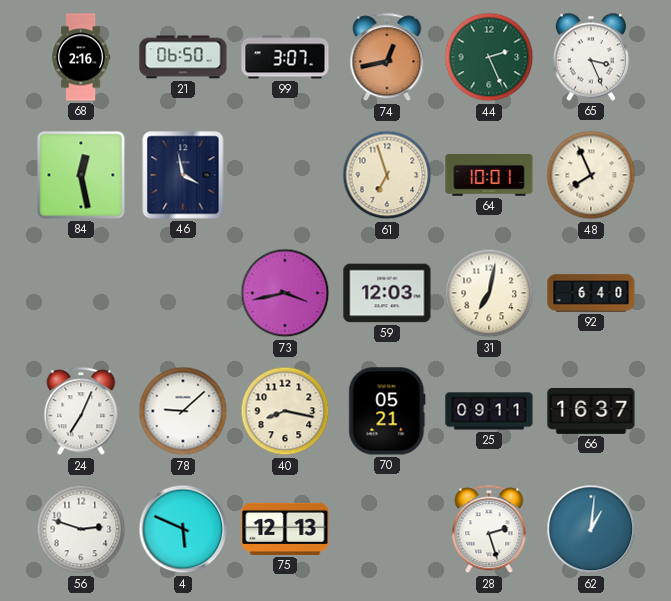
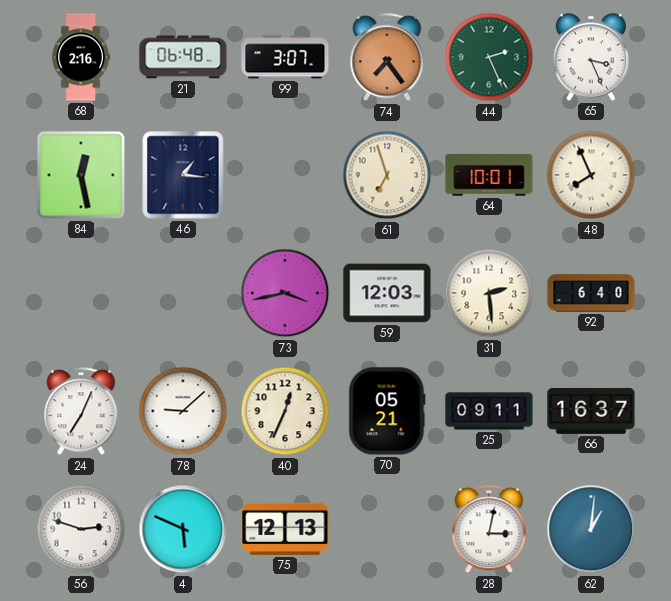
21: 06:50 -> 06:48
74: 12:43 -> 7:24
46: 3:58 -> 1:16
31: 7:02 -> 2:29
40: 8:17 -> 12:34
28: 2:27 -> 3:02
